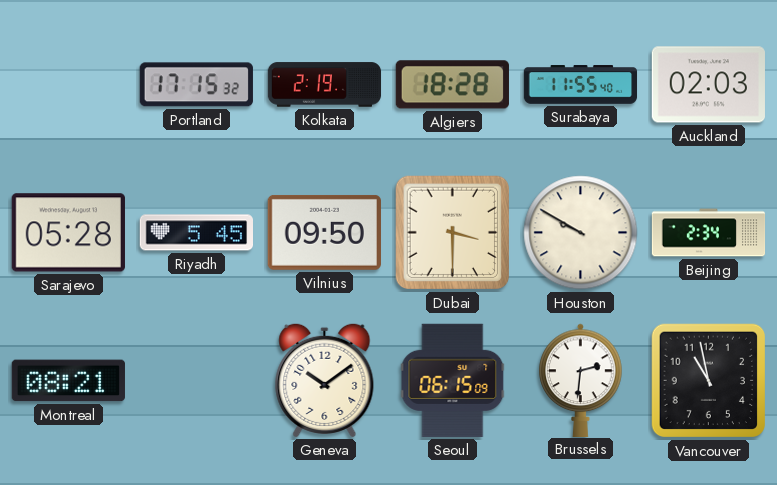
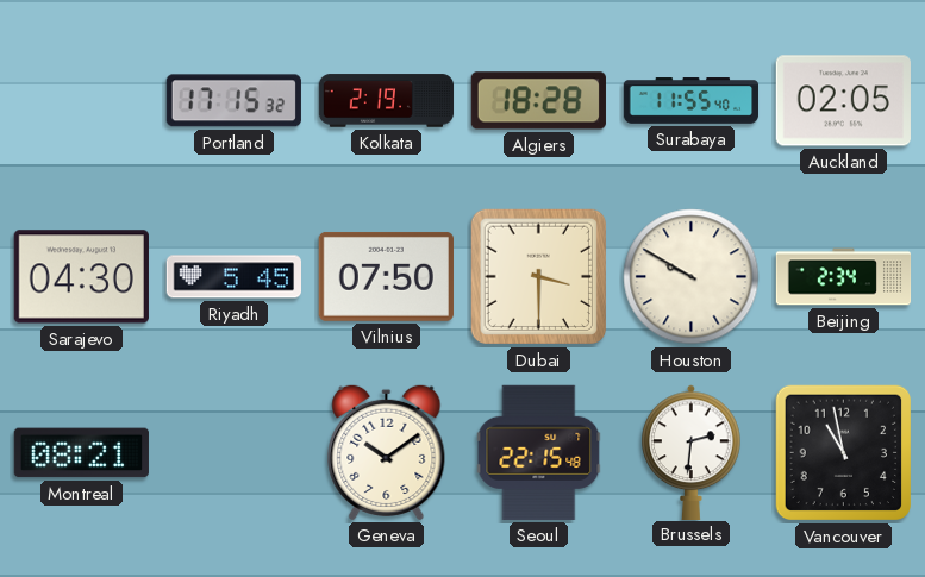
Auckland: 02:03 -> 02:05
Sarajevo: 05:28 -> 04:30
Vilnius: 09:50 -> 07:50
Seoul: 06:15 -> 22:15
